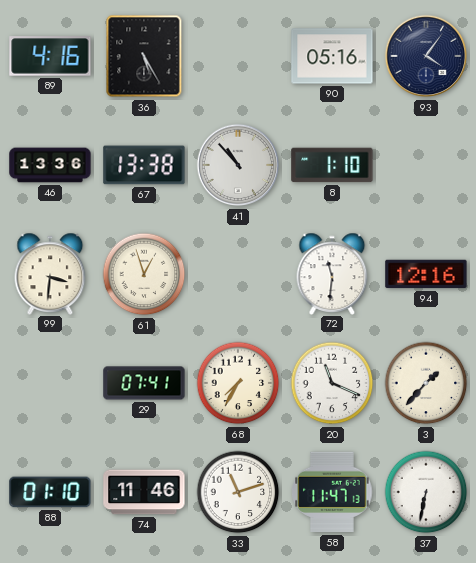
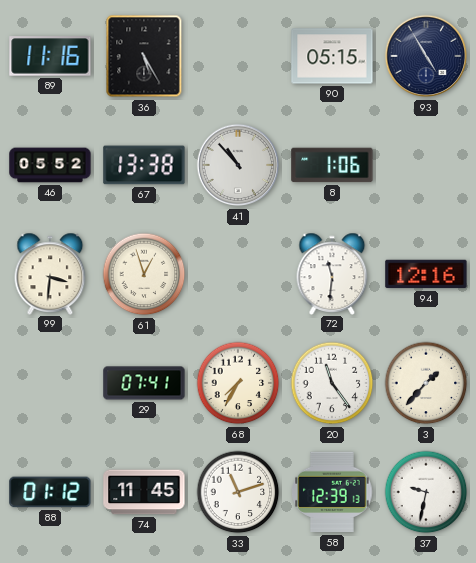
89: 4:16 -> 11:16
90: 05:16 -> 05:15
93: 4:06 -> 4:55
46: 13:36 -> 05:52
8: 1:10 -> 1:06
20: 11:19 -> 11:24
88: 01:10 -> 01:12
74: 11:46 -> 11:45
58: 11:47 -> 12:39
37: 6:32 -> 9:32
